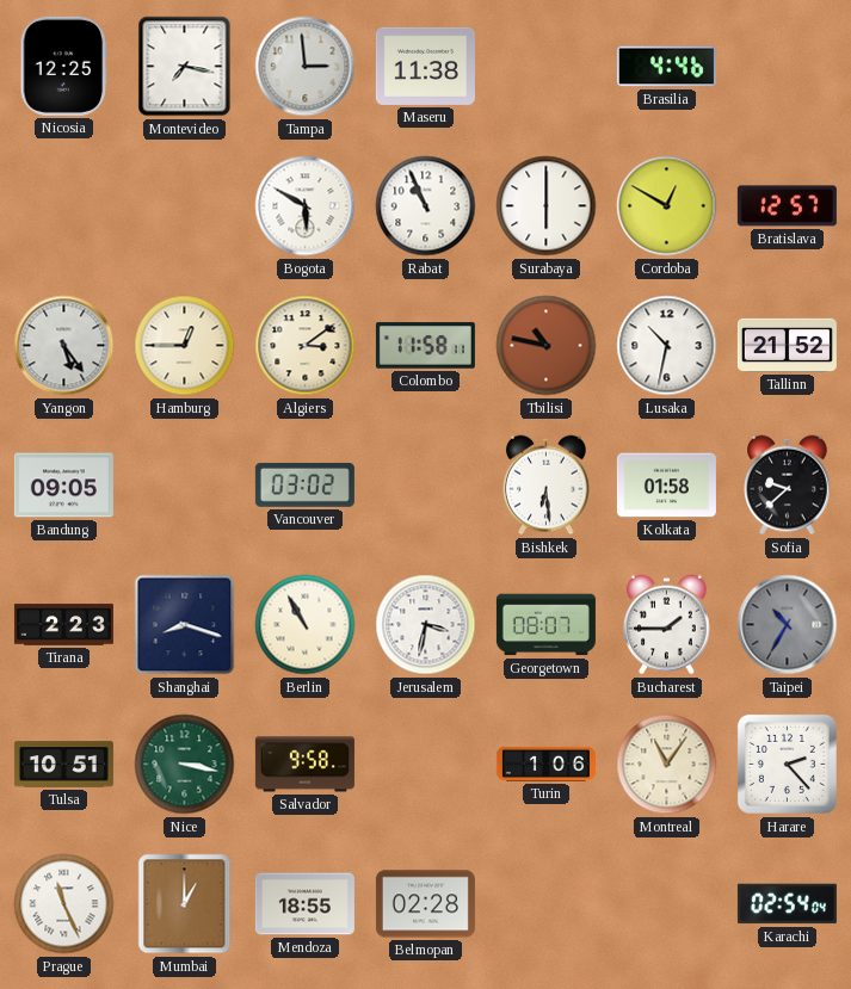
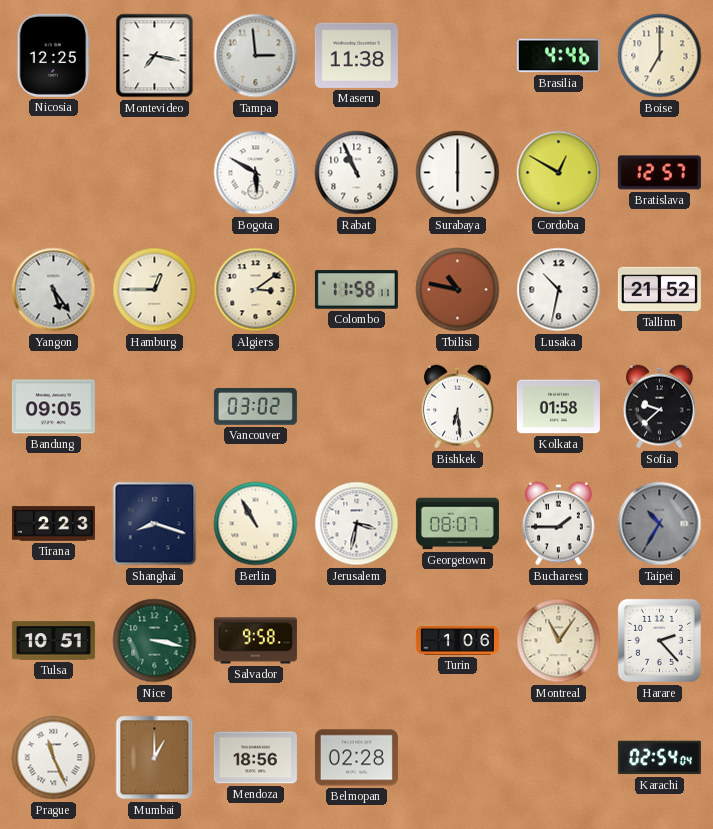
Boise: none -> 7:00
Mendoza: 18:55 -> 18:56
